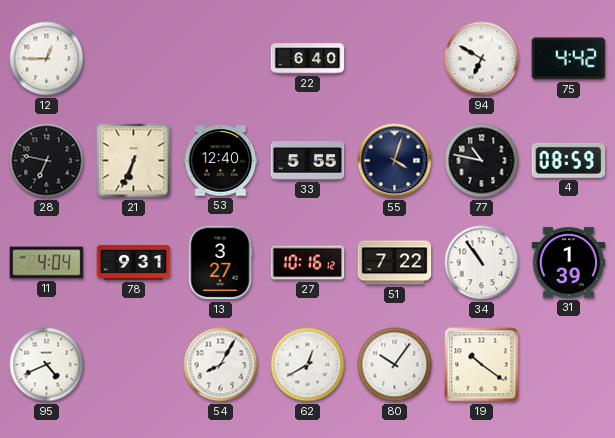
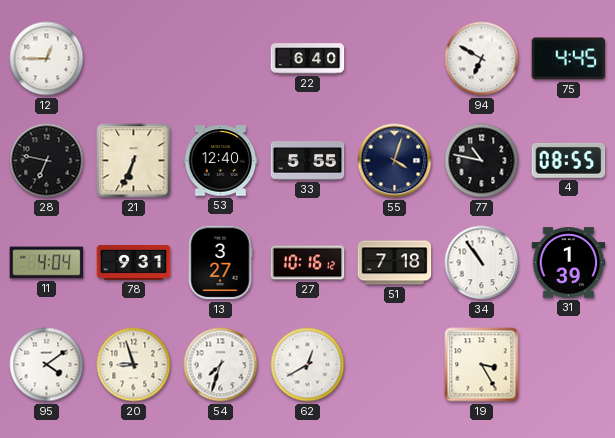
75: 4:42 -> 4:45
4: 08:59 -> 08:55
51: 7:22 -> 7:18
95: 4:41 -> 4:09
20: none -> 8:57
54: 8:05 -> 7:33
80: 10:06 -> none
19: 10:21 -> 3:25
